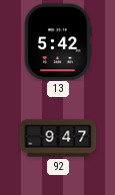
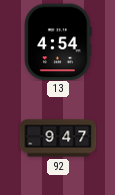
13: 5:42 -> 4:54
